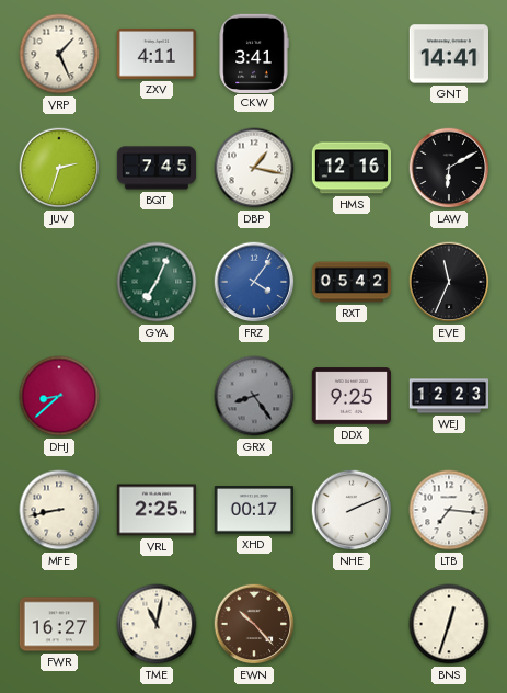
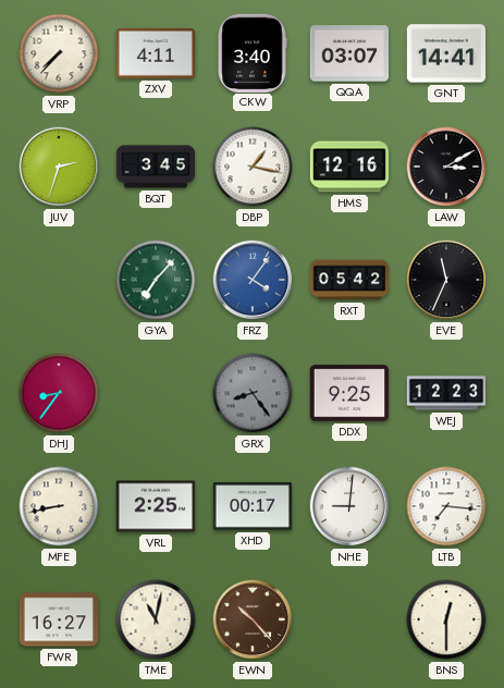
VRP: 1:26 -> 7:37
CKW: 3:41 -> 3:40
QQA: none -> 03:07
BQT: 7:45 -> 3:45
LAW: 6:10 -> 3:10
GYA: 7:04 -> 7:07
DHJ: 8:38 -> 8:36
NHE: 2:11 -> 9:01
BNS: 12:33 -> 12:30
